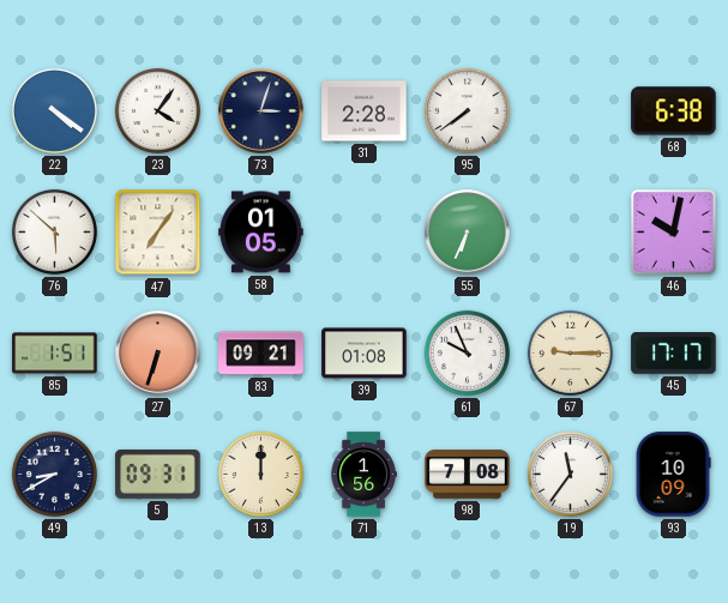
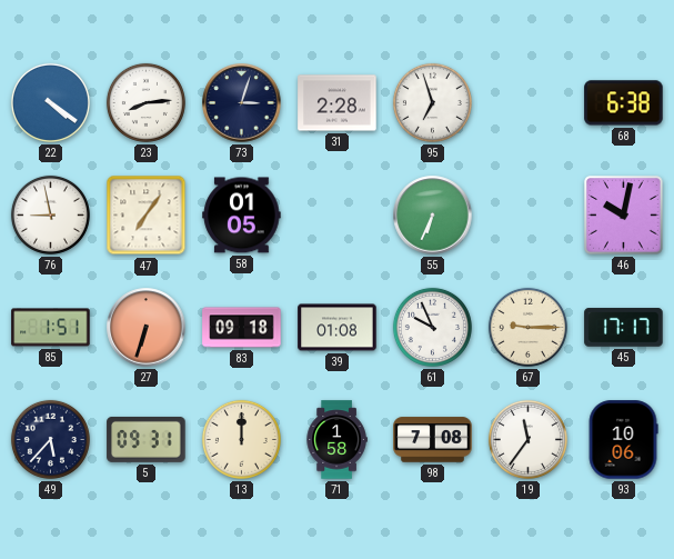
23: 4:06 -> 8:14
95: 7:39 -> 6:57
76: 5:52 -> 8:58
83: 09:21 -> 09:18
49: 8:40 -> 5:37
71: 1:56 -> 1:58
93: 10:09 -> 10:06
